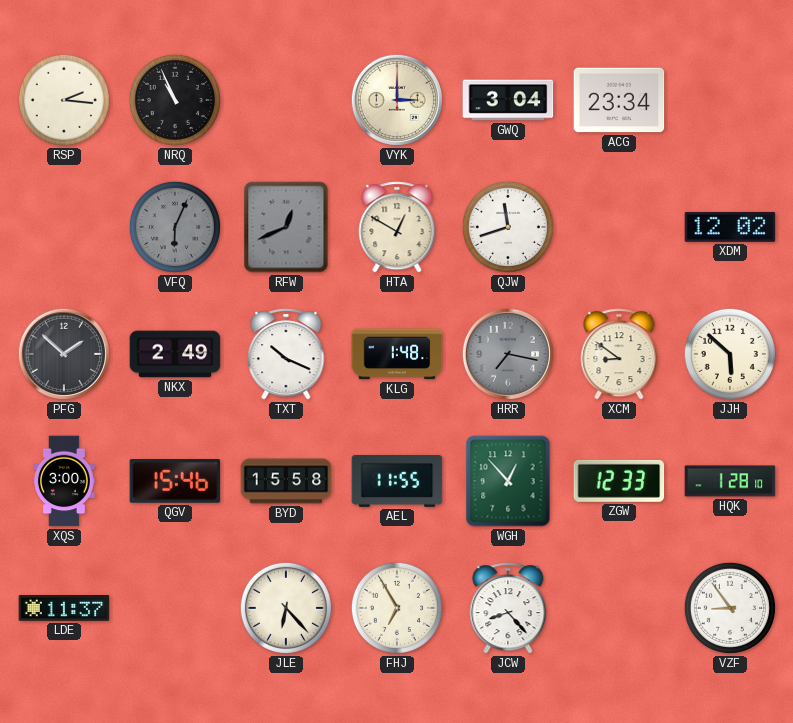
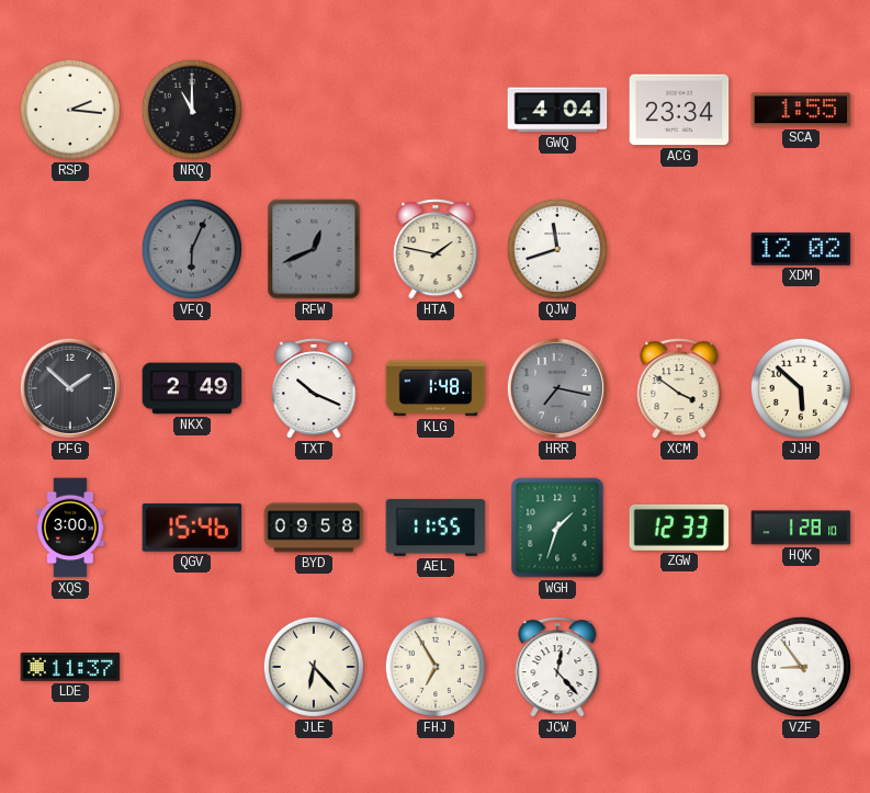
NRQ: 10:56 -> 11:00
VYK: 3:00 -> none
GWQ: 3:04 -> 4:04
SCA: none -> 1:55
HTA: 12:50 -> 1:47
XCM: 8:51 -> 3:51
BYD: 15:58 -> 09:58
WGH: 12:53 -> 1:33
JCW: 8:23 -> 12:23
